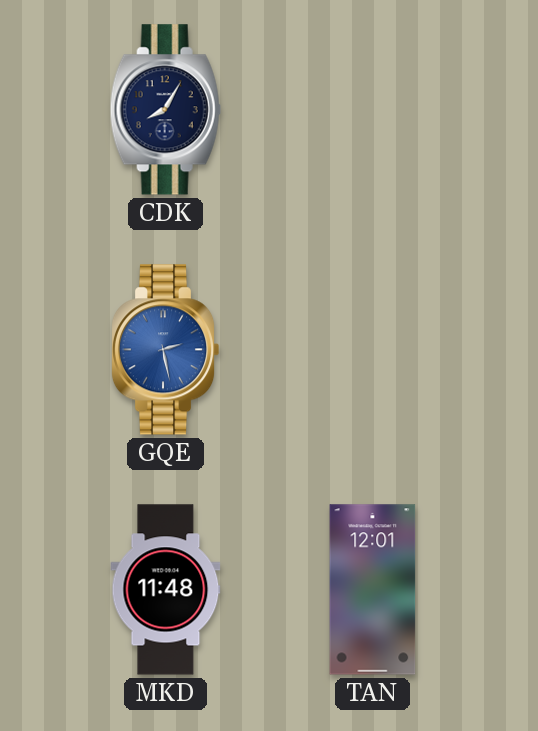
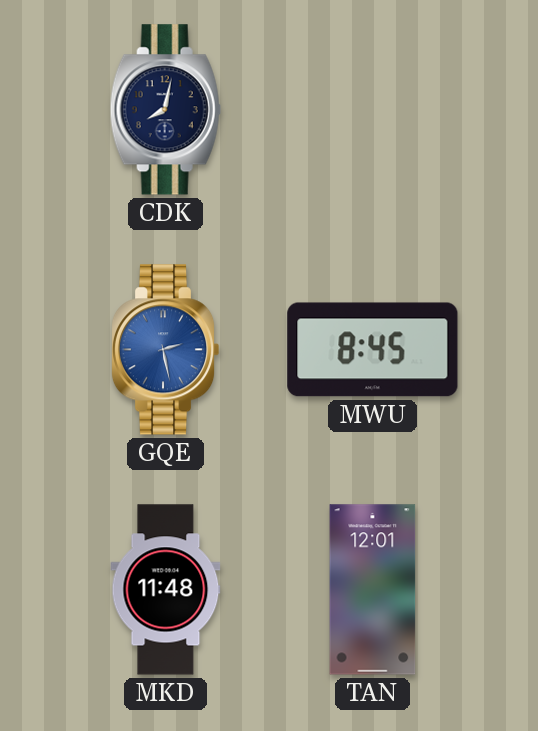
CDK: 8:05 -> 8:02
MWU: none -> 8:45
